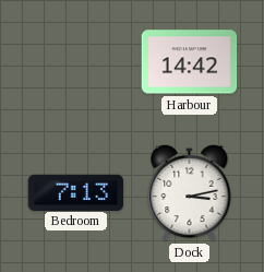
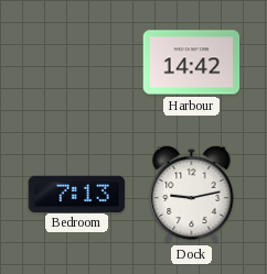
Dock: 3:13 -> 9:13
